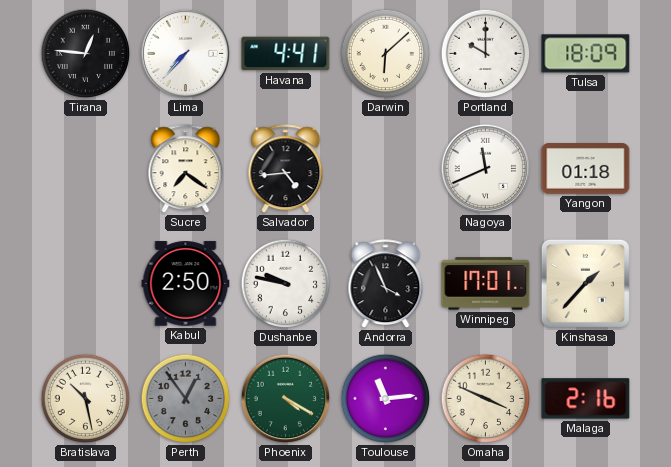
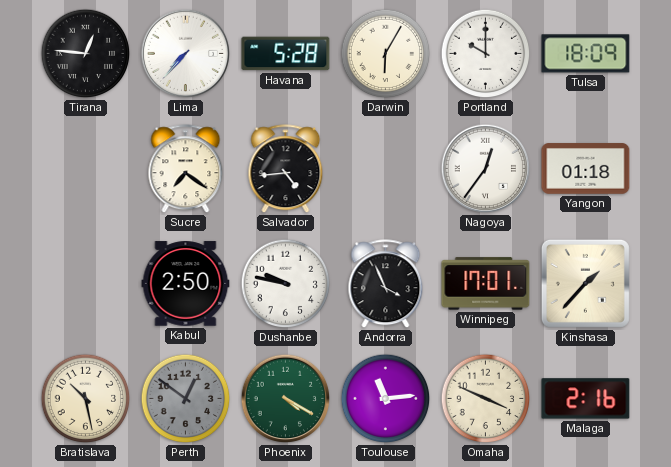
Havana: 4:41 -> 5:28
Darwin: 6:08 -> 6:05
Nagoya: 11:41 -> 12:36
Perth: 12:54 -> 12:51
